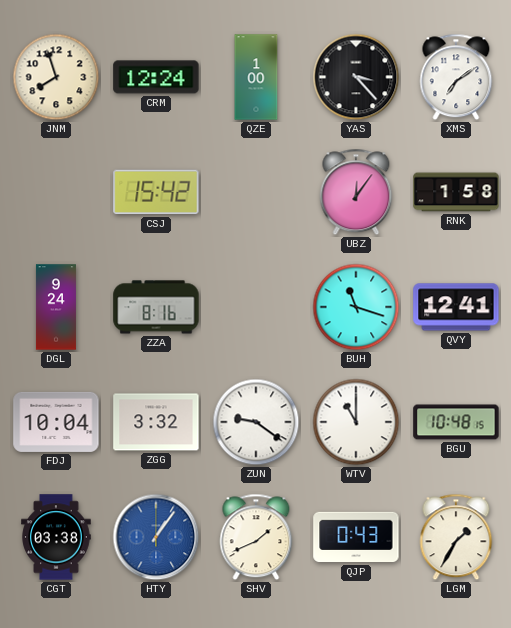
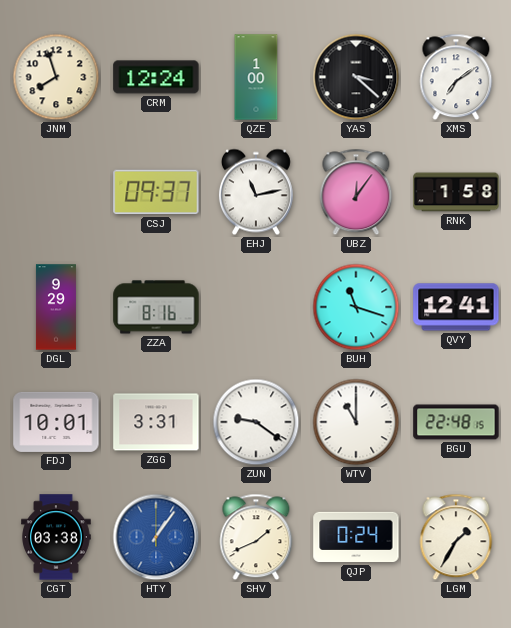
YAS: 3:23 -> 3:22
CSJ: 15:42 -> 09:37
EHJ: none -> 11:13
DGL: 9:24 -> 9:29
FDJ: 10:04 -> 10:01
ZGG: 3:32 -> 3:31
BGU: 10:48 -> 22:48
QJP: 0:43 -> 0:24
